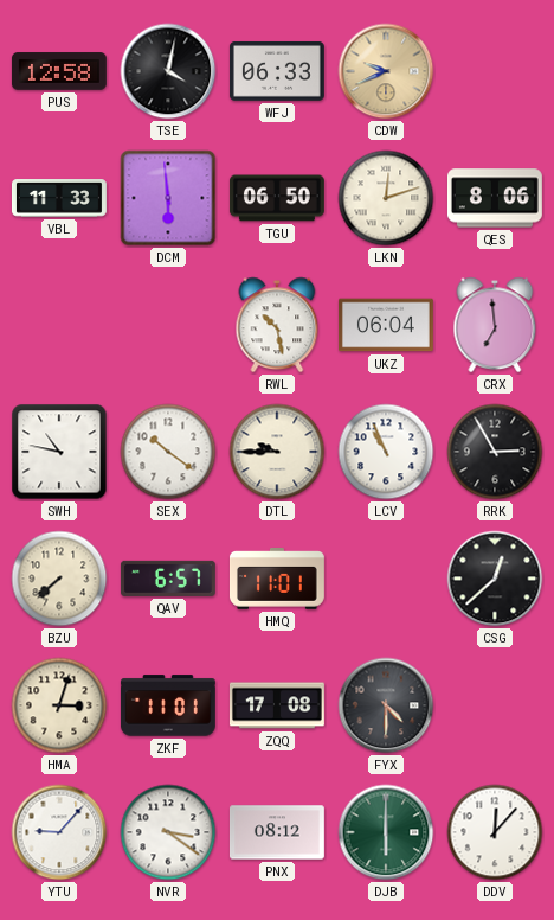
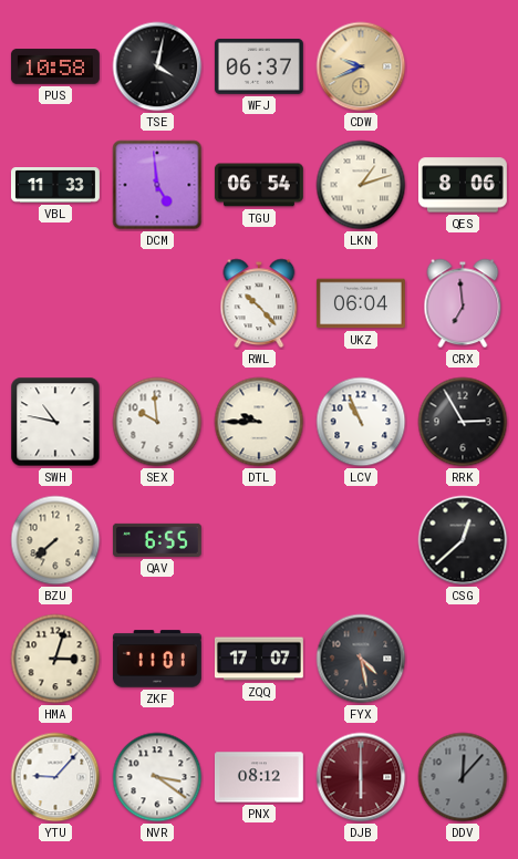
PUS: 12:58 -> 10:58
WFJ: 06:33 -> 06:37
DCM: 5:59 -> 4:59
TGU: 06:50 -> 06:54
LKN: 12:12 -> 1:12
RWL: 10:28 -> 10:23
SEX: 10:21 -> 9:59
QAV: 6:57 -> 6:55
HMQ: 11:01 -> none
ZQQ: 17:08 -> 17:07
FYX: 4:30 -> 4:28
DJB dial: green -> burgundy
DDV dial: white -> grey
